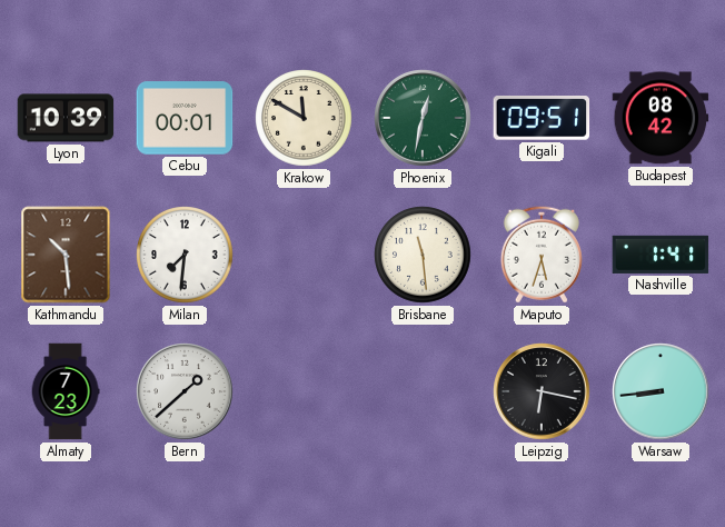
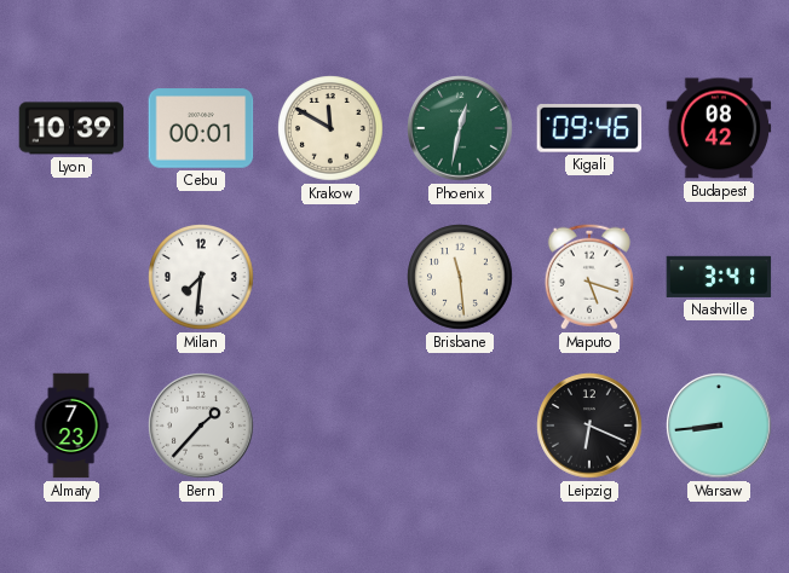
Kigali: 09:51 -> 09:46
Kathmandu: 10:29 -> none
Maputo: 5:33 -> 5:18
Nashville: 1:41 -> 3:41
Bern: 1:38 -> 1:37
Leipzig: 6:17 -> 6:19
